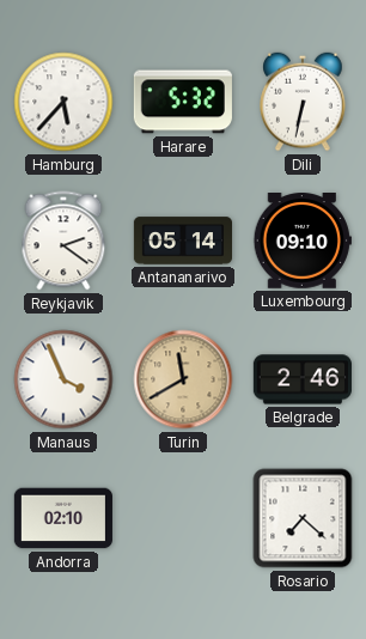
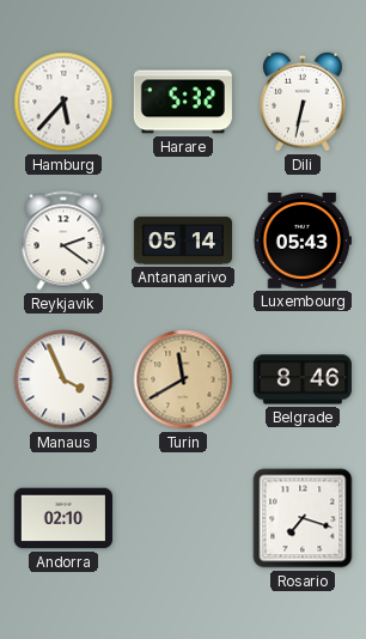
Luxembourg: 09:10 -> 05:43
Belgrade: 2:46 -> 8:46
Rosario: 7:22 -> 7:18
